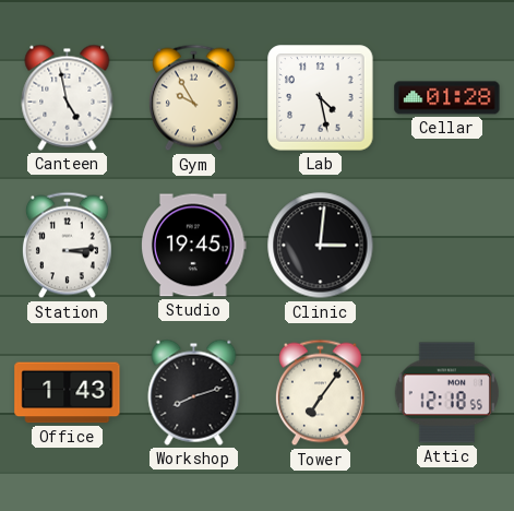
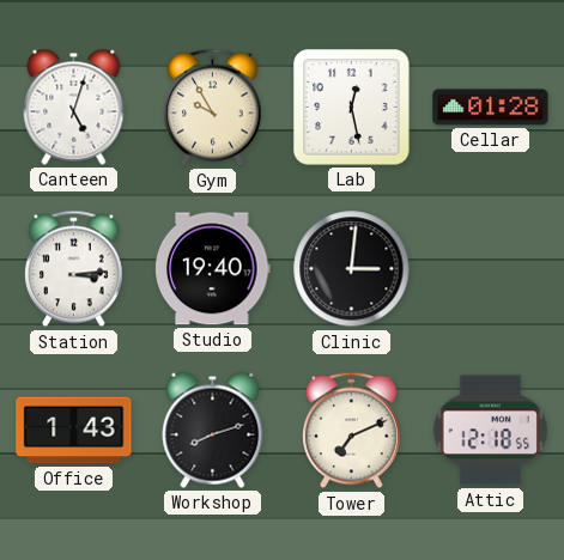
Canteen: 4:58 -> 5:03
Lab: 4:28 -> 12:28
Studio: 19:45 -> 19:40
Tower: 7:06 -> 7:11
